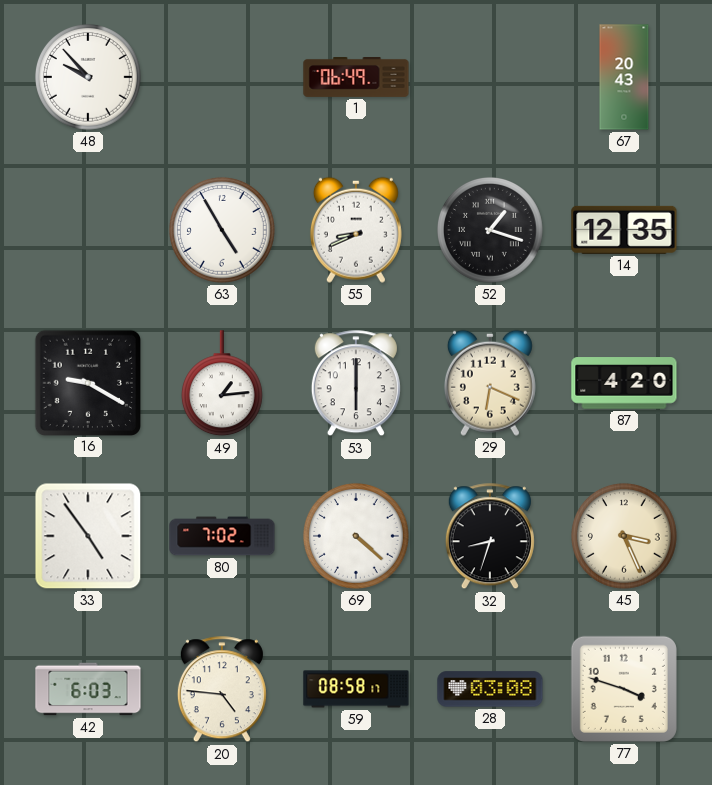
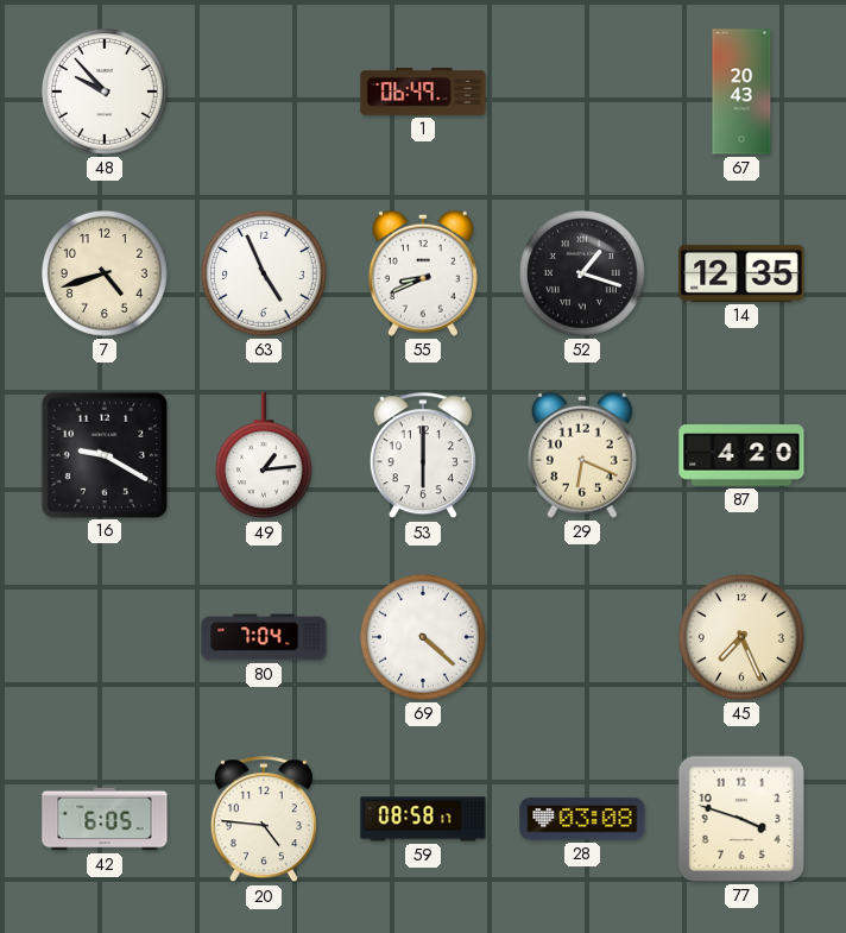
7: none -> 4:42
63: 4:55 -> 4:56
33: 4:54 -> none
80: 7:02 -> 7:04
32: 8:33 -> none
45: 3:26 -> 7:26
42: 6:03 -> 6:05
